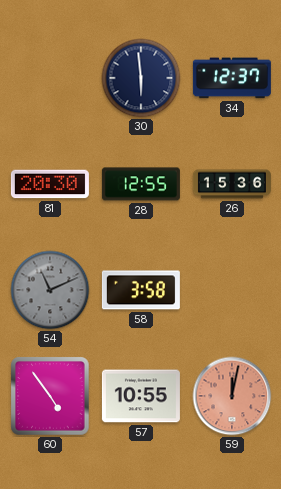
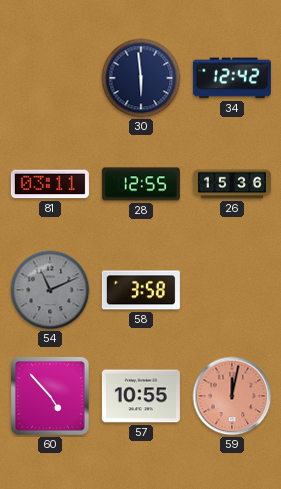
34: 12:37 -> 12:42
81: 20:30 -> 03:11
60: 4:54 -> 4:53
